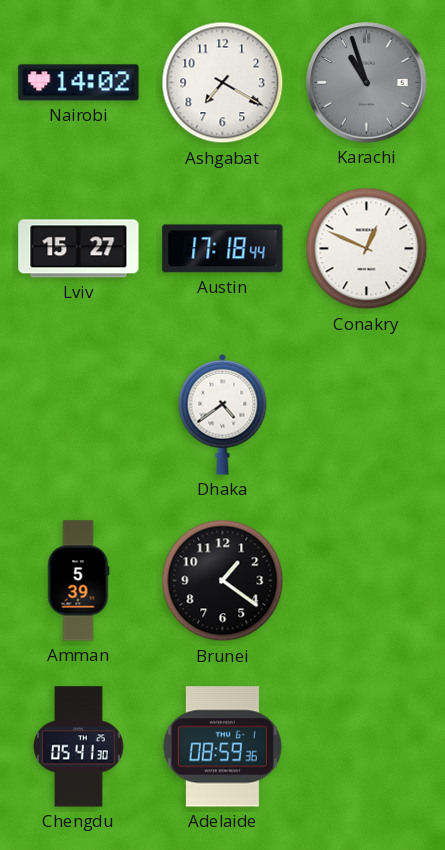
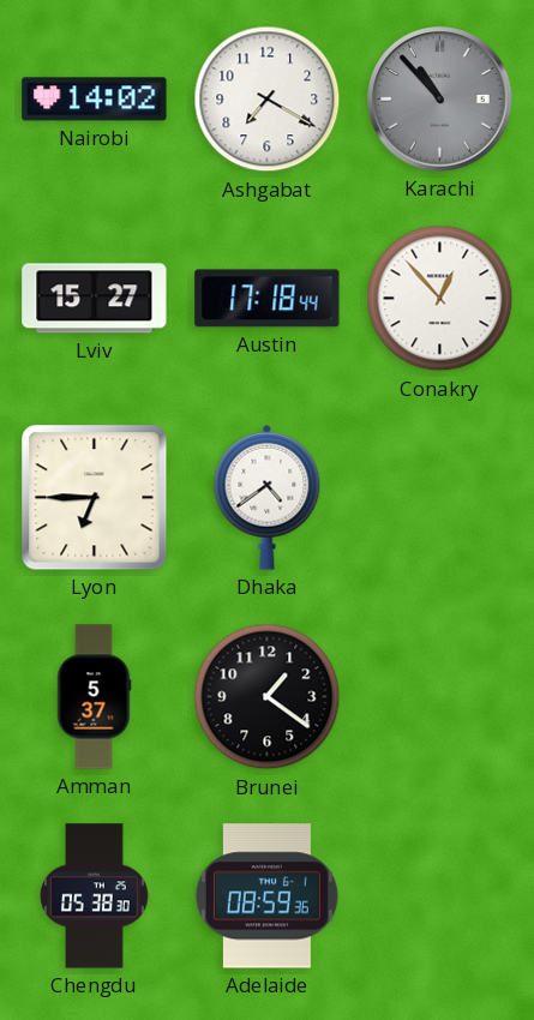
Karachi: 10:57 -> 10:53
Conakry: 12:49 -> 12:53
Lyon: none -> 6:45
Amman: 5:39 -> 5:37
Chengdu: 05:41 -> 05:38
